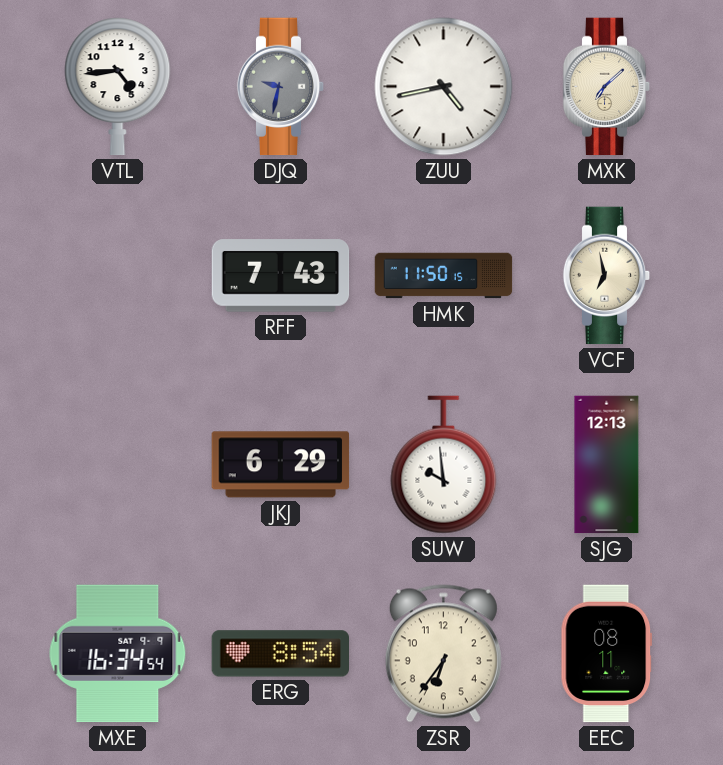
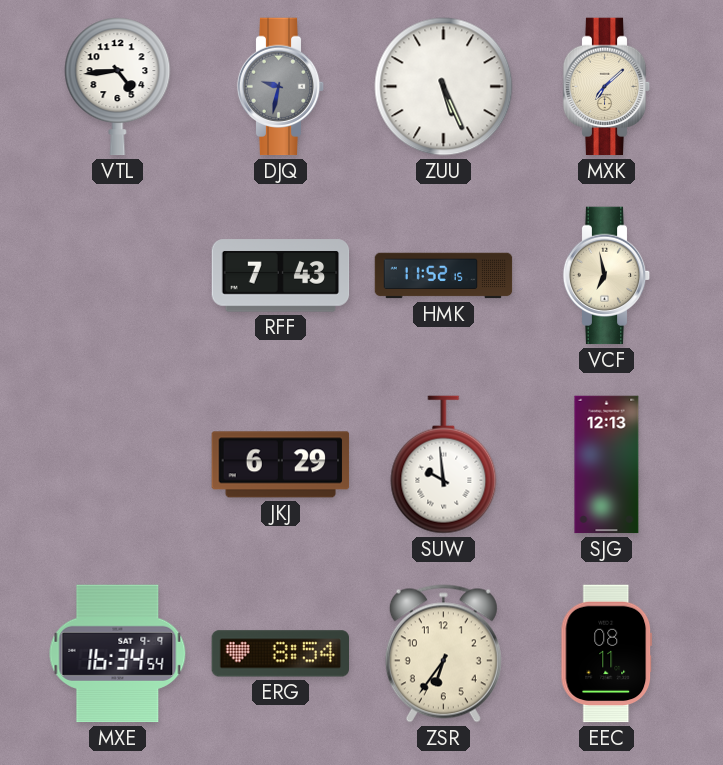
ZUU: 4:43 -> 5:26
HMK: 11:50 -> 11:52
